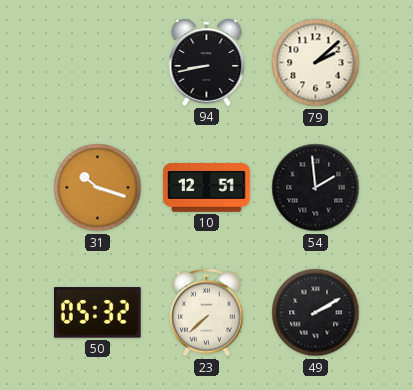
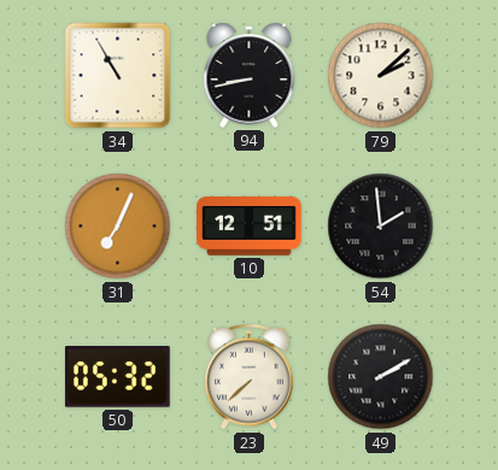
34: none -> 10:55
31: 10:18 -> 7:04
